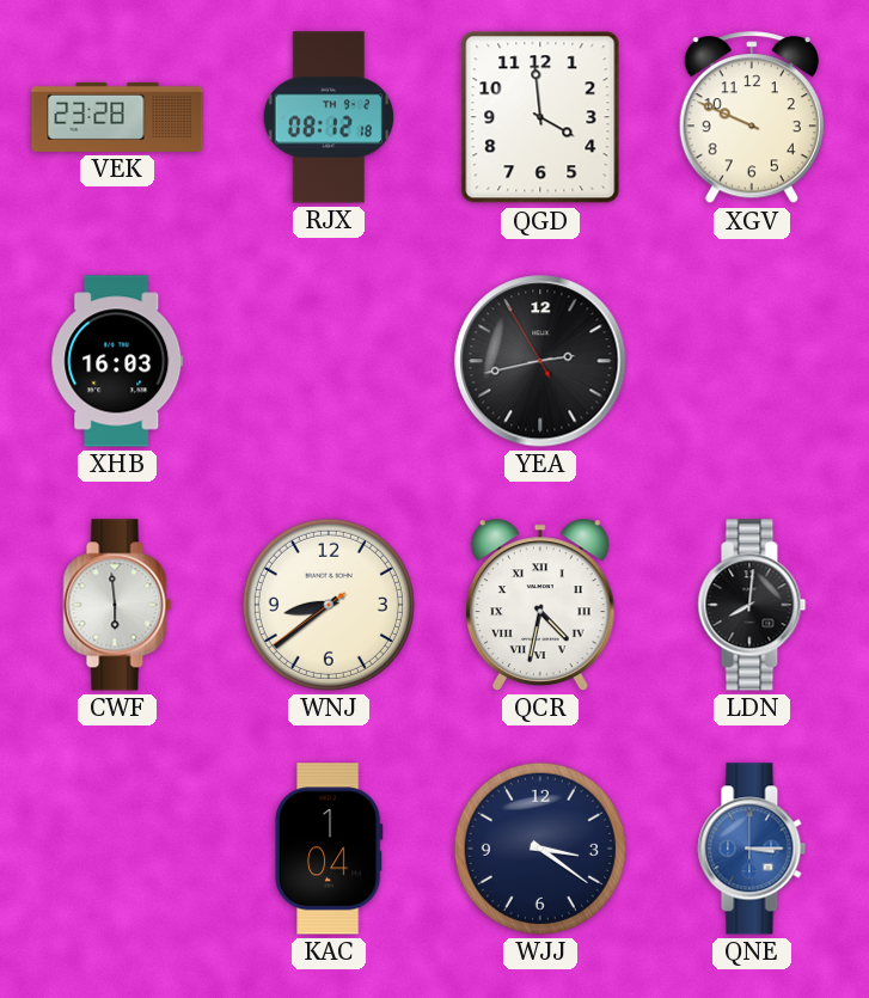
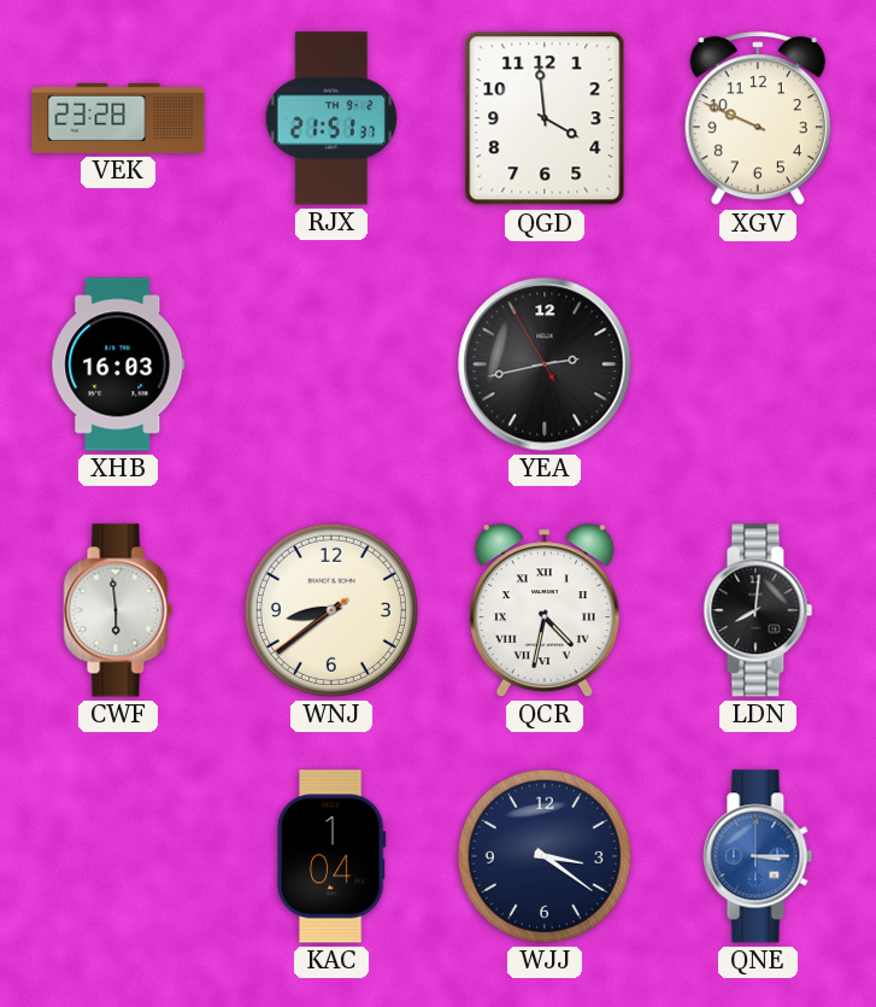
RJX: 08:12 -> 21:51
